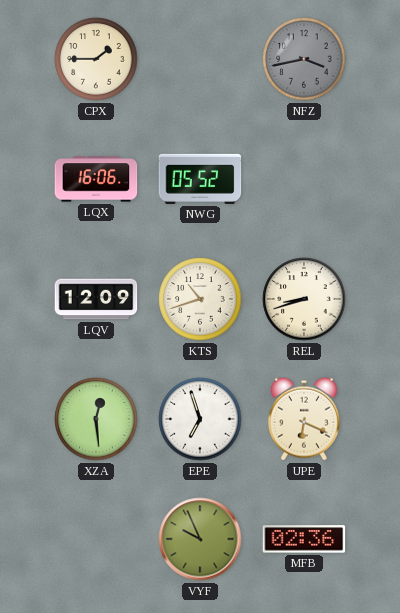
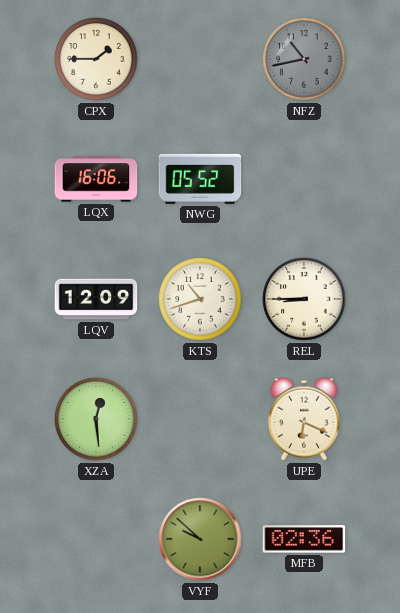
NFZ: 3:43 -> 10:43
REL: 8:42 -> 8:45
EPE: 6:57 -> none
VYF: 9:56 -> 9:52
